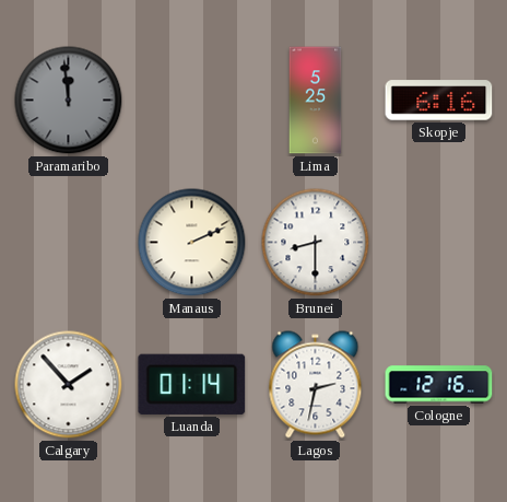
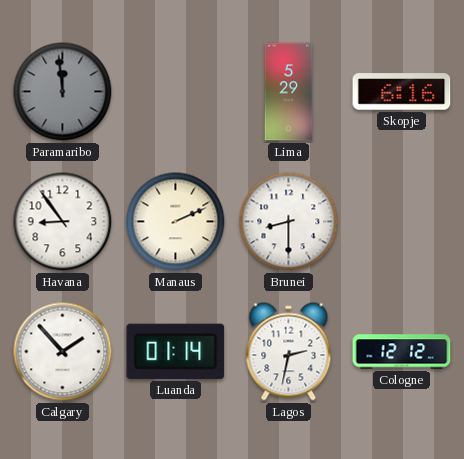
Lima: 5:25 -> 5:29
Havana: none -> 8:54
Cologne: 12:16 -> 12:12
